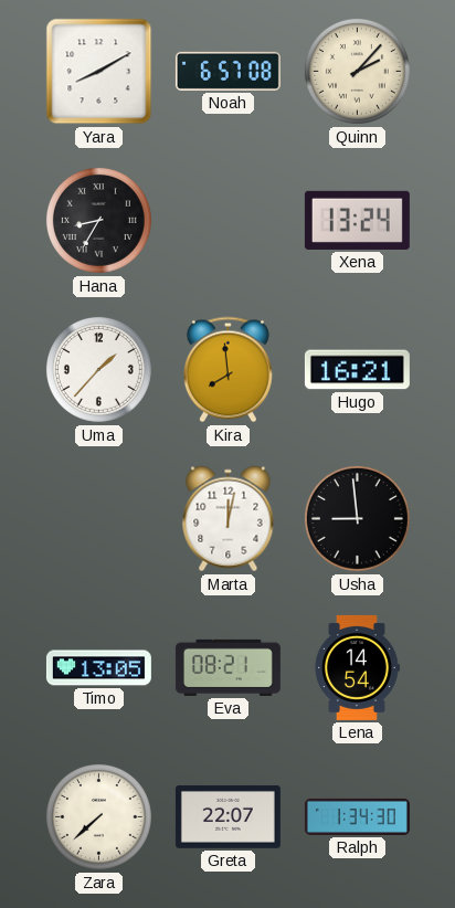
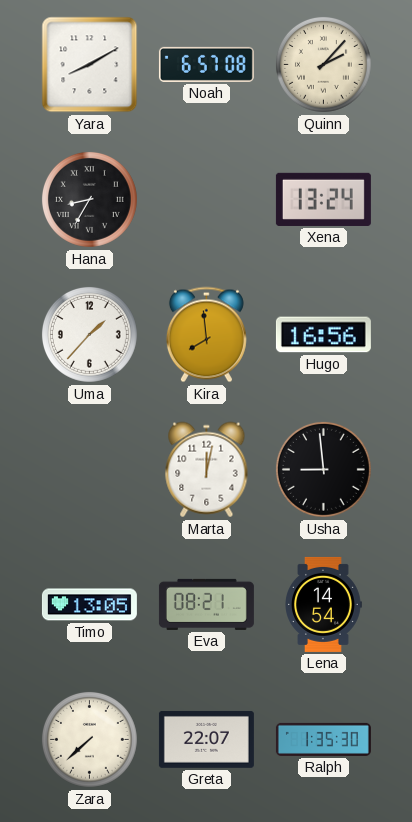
Hugo: 16:21 -> 16:56
Ralph: 1:34 -> 1:35
